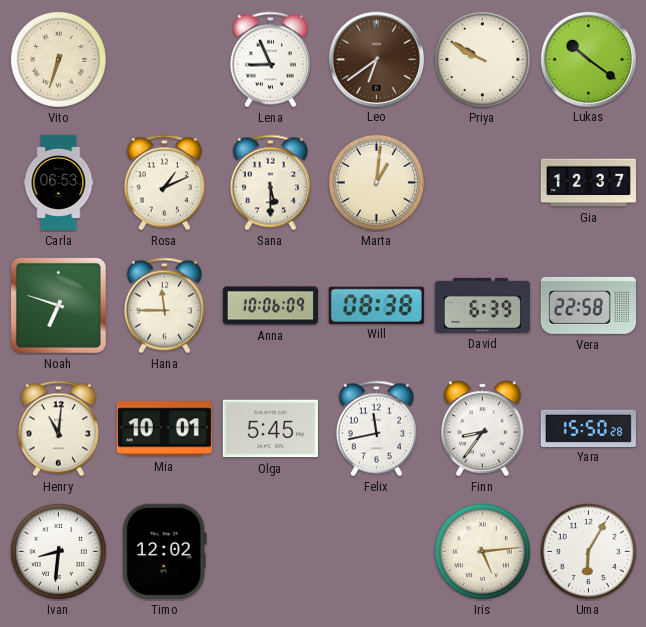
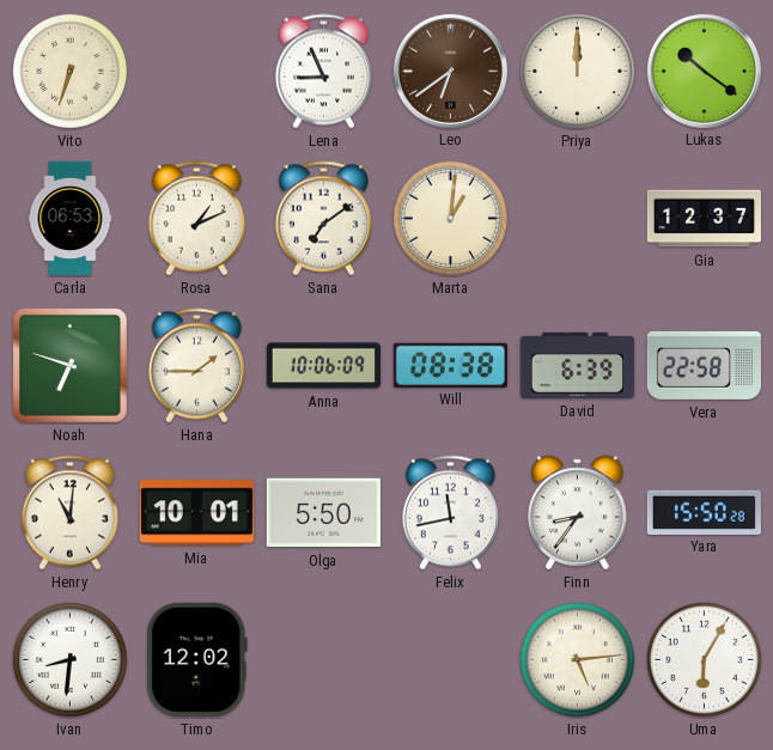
Priya: 9:50 -> 12:00
Sana: 5:30 -> 7:09
Hana: 11:45 -> 1:45
Olga: 5:45 -> 5:50
